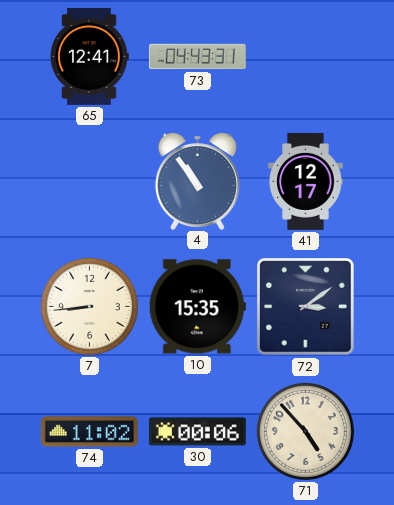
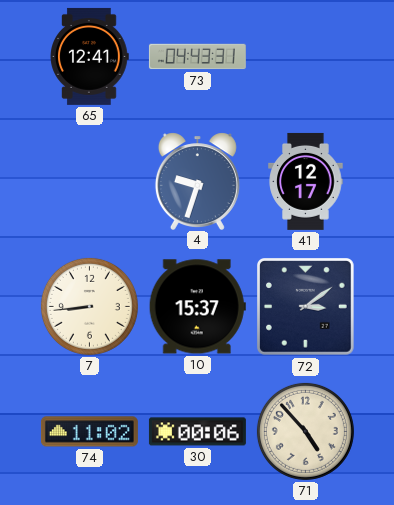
4: 10:54 -> 9:33
10: 15:35 -> 15:37
